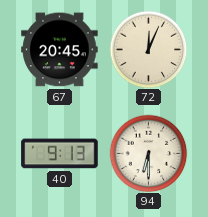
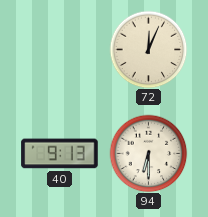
67: 20:45 -> none
